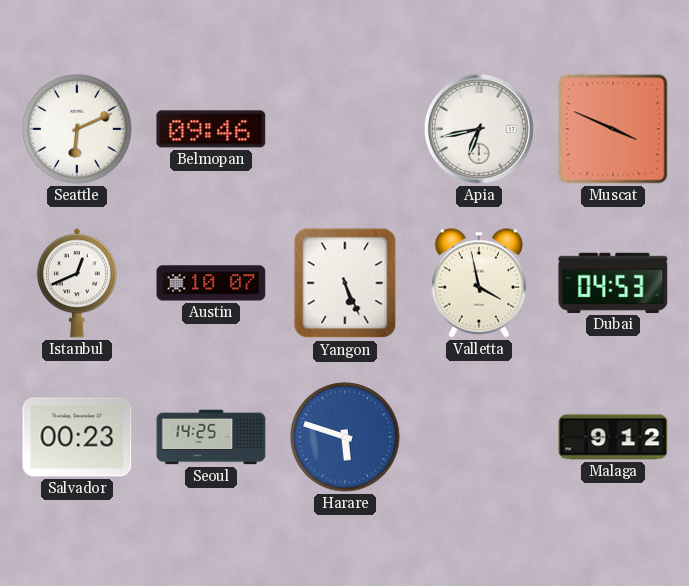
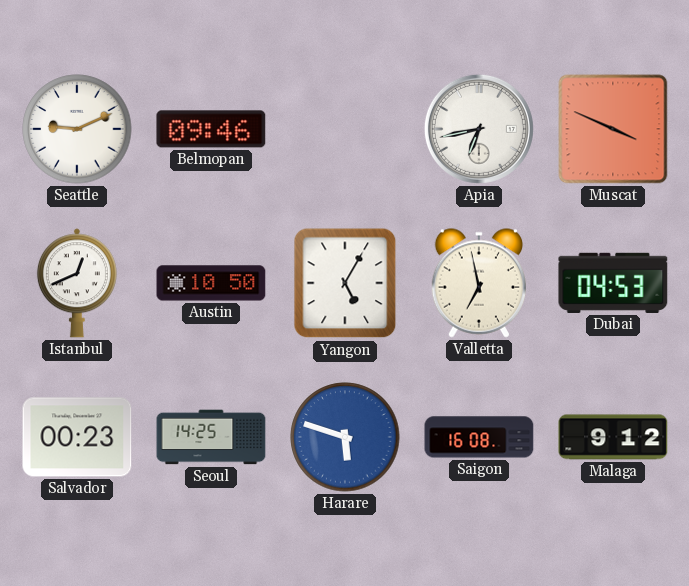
Seattle: 6:11 -> 9:11
Austin: 10:07 -> 10:50
Yangon: 5:26 -> 5:05
Valletta: 3:58 -> 6:58
Saigon: none -> 16:08
